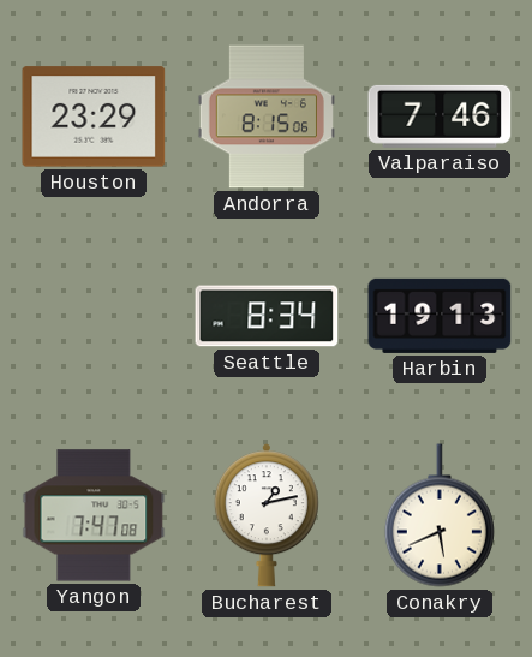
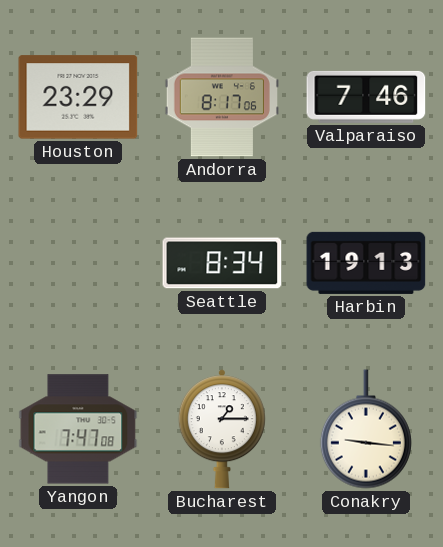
Andorra: 8:15 -> 8:17
Bucharest: 1:13 -> 1:15
Conakry: 5:41 -> 9:16
